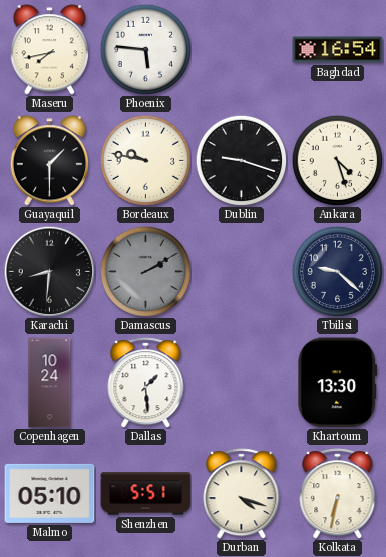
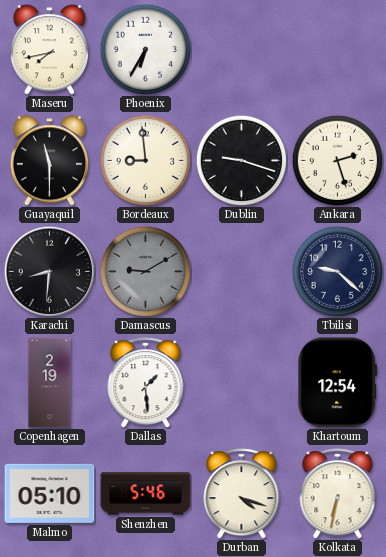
Phoenix: 5:46 -> 6:35
Baghdad: 16:54 -> none
Guayaquil: 1:30 -> 11:30
Bordeaux: 9:47 -> 8:59
Ankara: 4:27 -> 2:27
Damascus: 2:10 -> 9:10
Copenhagen: 10:24 -> 2:19
Khartoum: 13:30 -> 12:54
Shenzhen: 5:51 -> 5:46
